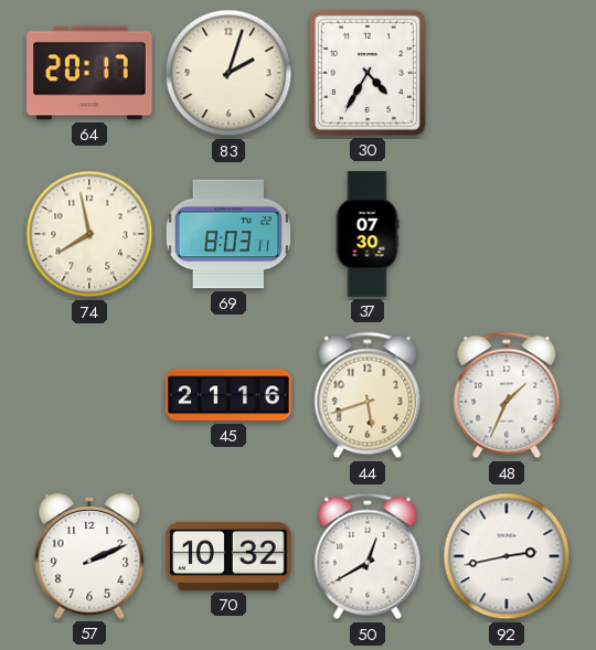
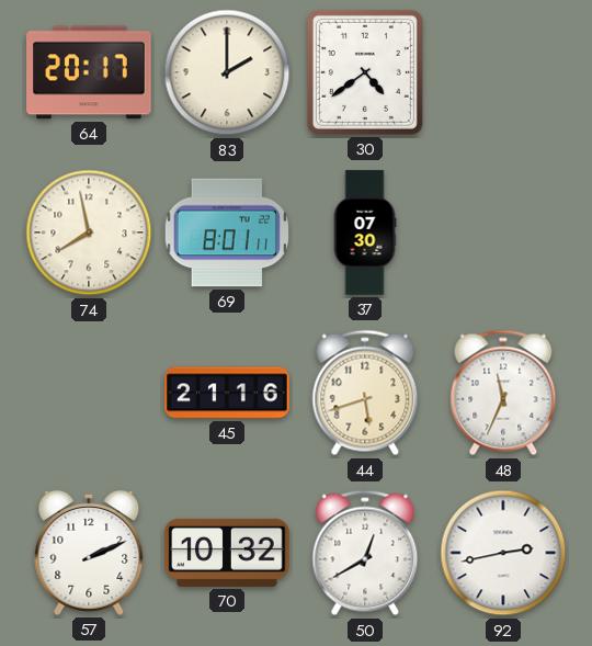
83: 2:03 -> 2:00
30: 4:35 -> 4:39
69: 8:03 -> 8:01
48: 1:34 -> 11:34
